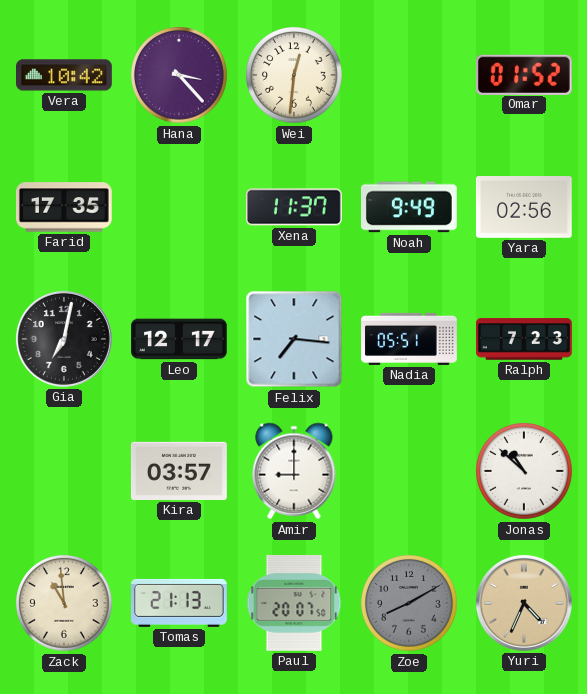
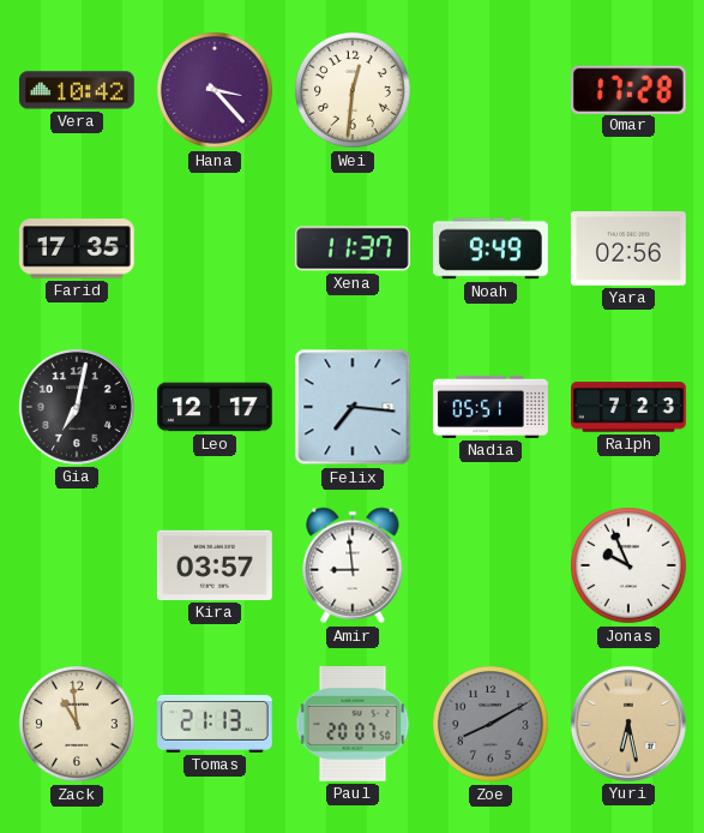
Omar: 01:52 -> 17:28
Amir: 9:00 -> 8:59
Jonas: 10:52 -> 9:56
Yuri: 4:34 -> 6:28
